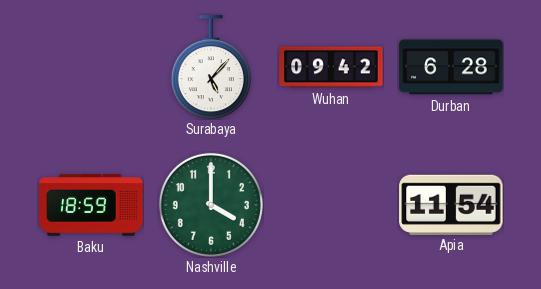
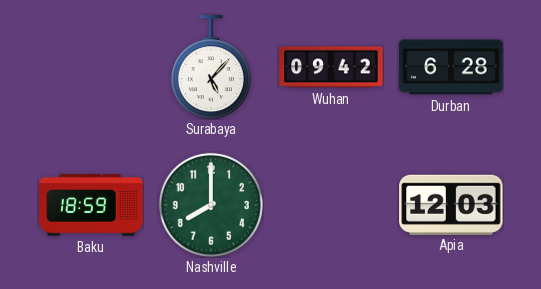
Nashville: 4:00 -> 8:00
Apia: 11:54 -> 12:03
